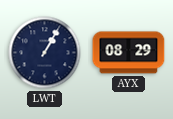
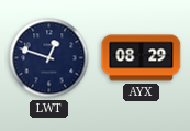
LWT: 1:05 -> 12:48
